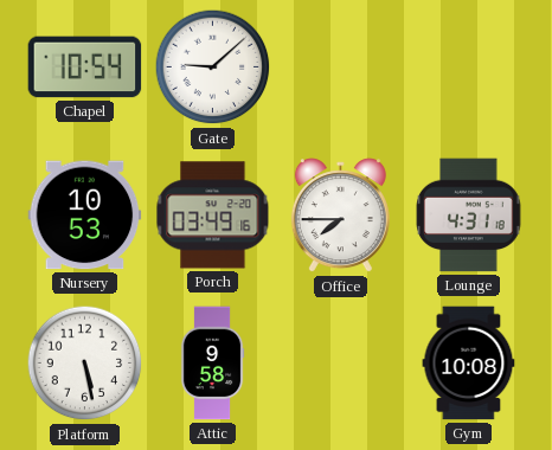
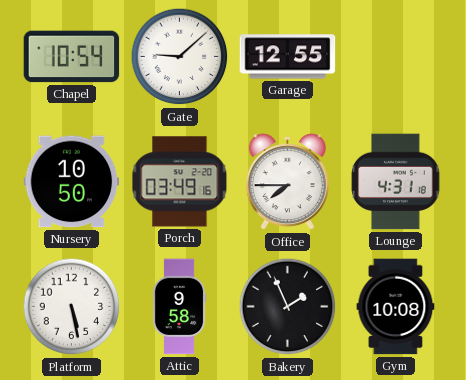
Garage: none -> 12:55
Nursery: 10:53 -> 10:50
Bakery: none -> 1:56
